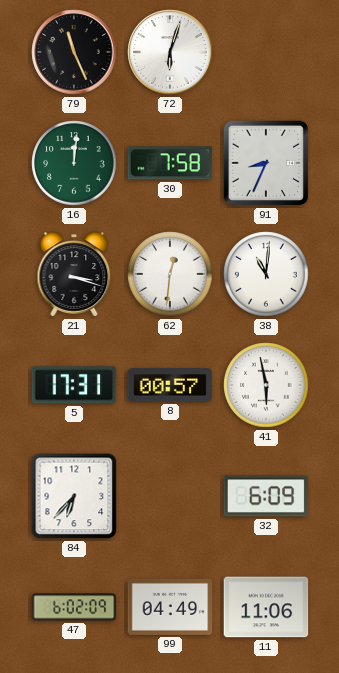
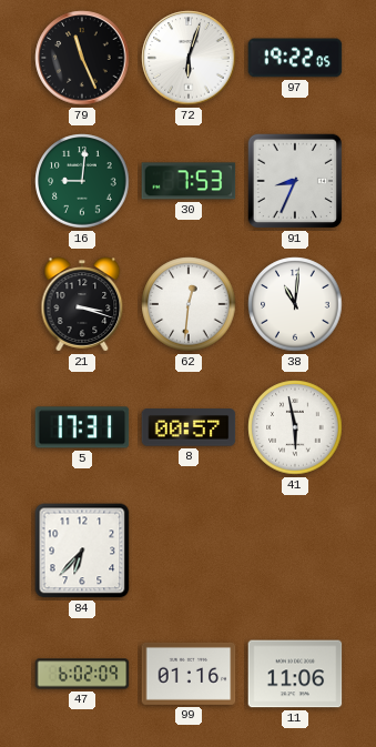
97: none -> 19:22
16: 12:01 -> 9:01
30: 7:58 -> 7:53
32: 6:09 -> none
99: 04:49 -> 01:16
